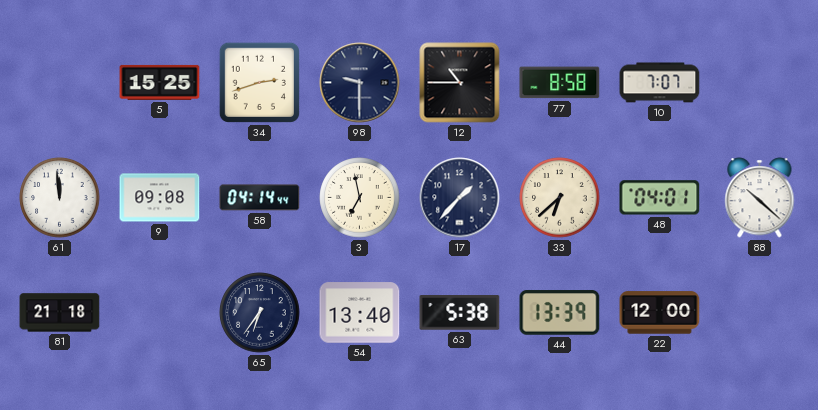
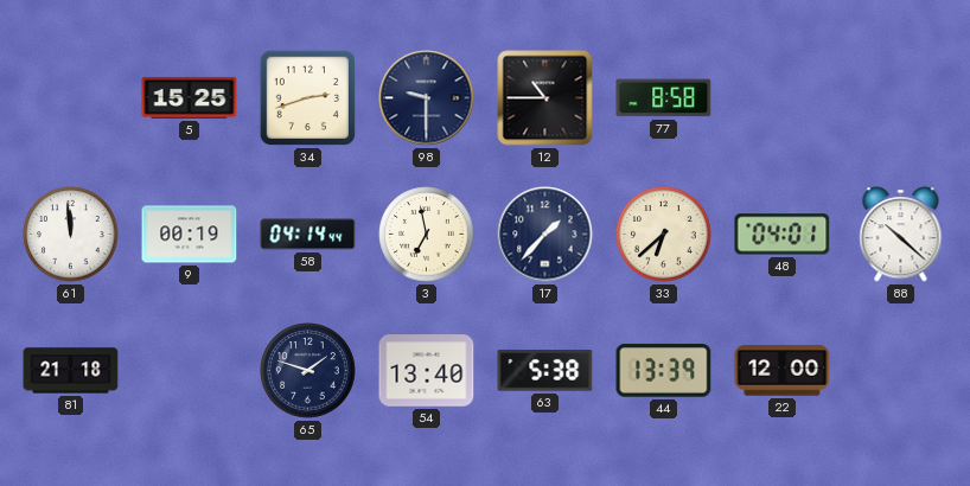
10: 7:07 -> none
9: 09:08 -> 00:19
65: 6:36 -> 1:48
